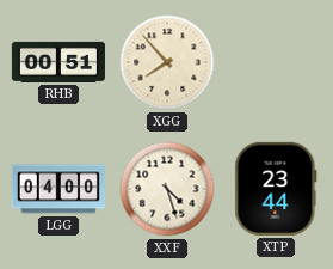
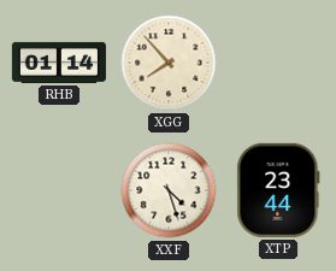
RHB: 00:51 -> 01:14
LGG: 04:00 -> none
